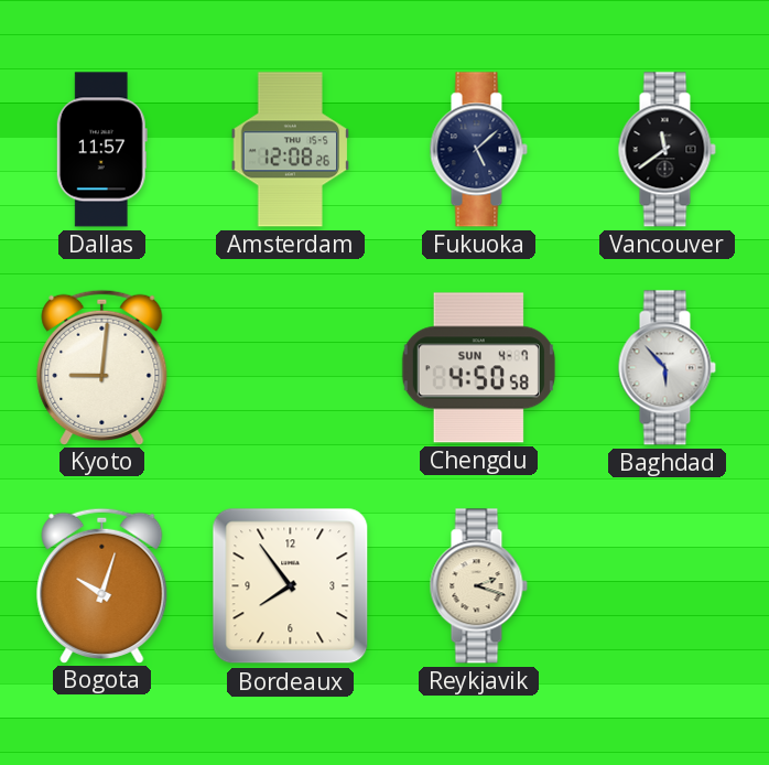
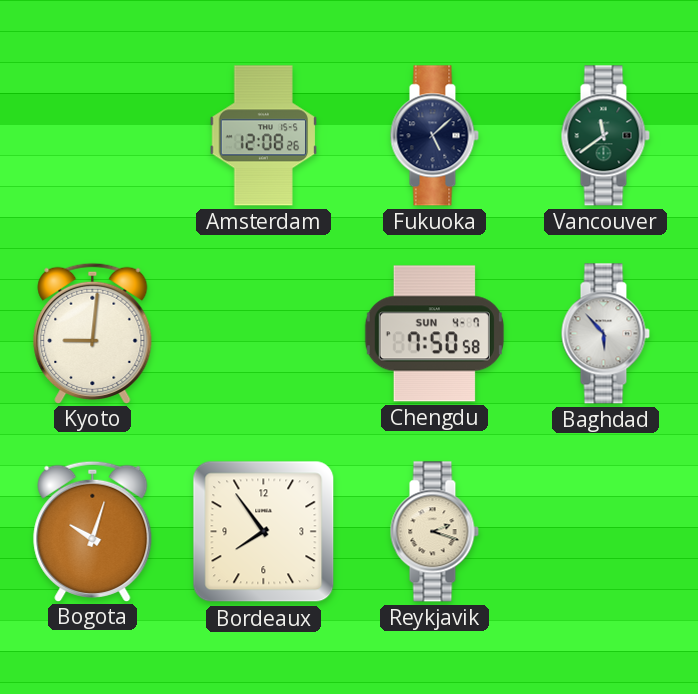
Dallas: 11:57 -> none
Vancouver dial: black -> green
Chengdu: 4:50 -> 7:50
